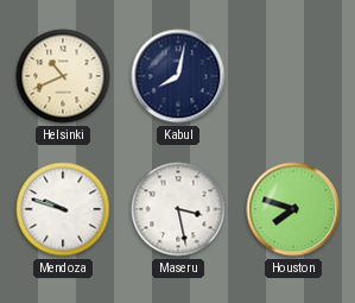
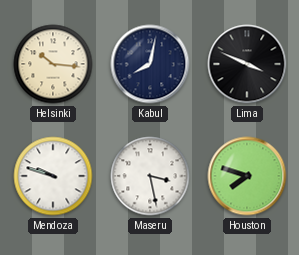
Helsinki: 10:41 -> 10:16
Lima: none -> 3:49
